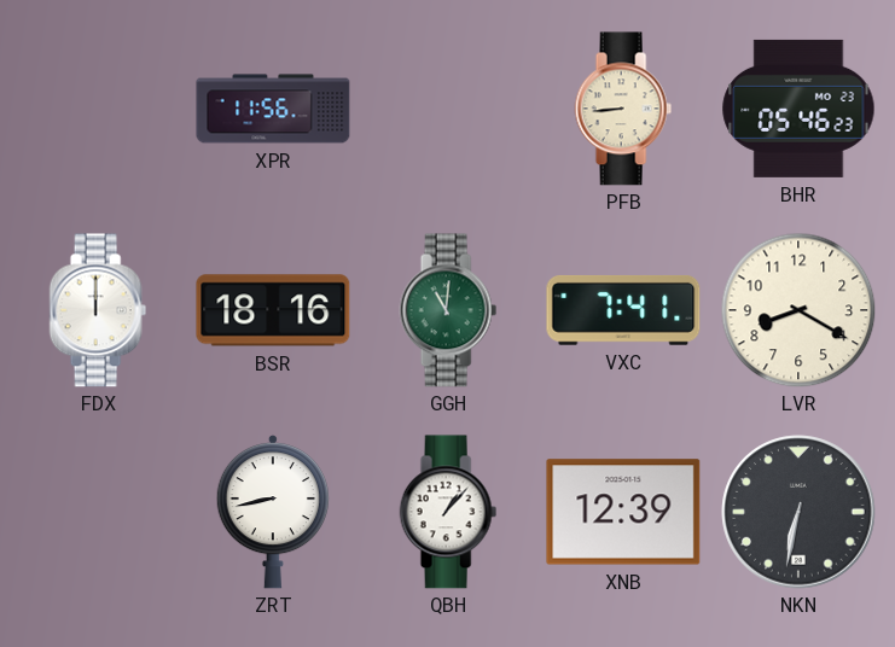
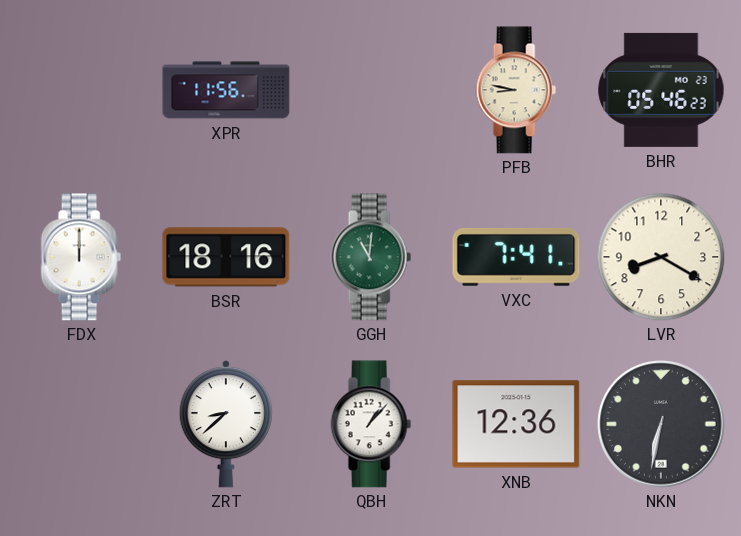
PFB: 8:44 -> 8:47
ZRT: 8:43 -> 8:38
XNB: 12:39 -> 12:36
